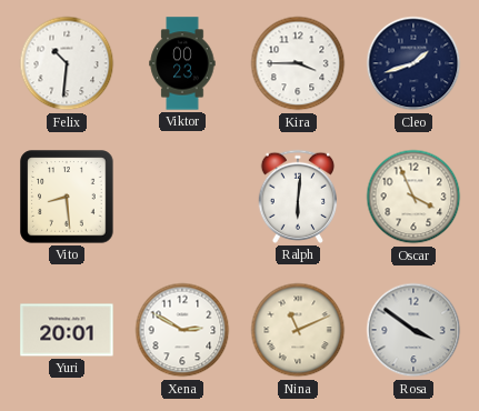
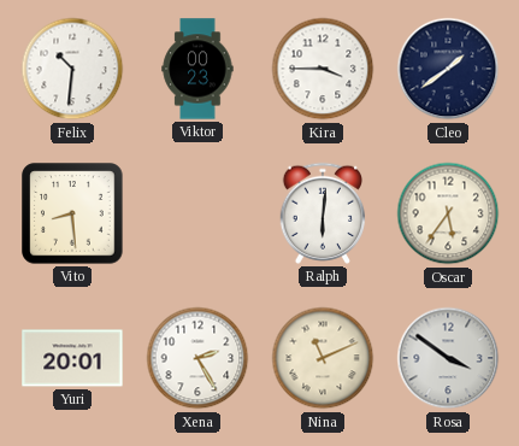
Cleo: 1:42 -> 1:39
Oscar: 3:56 -> 5:36
Xena: 2:50 -> 2:25
